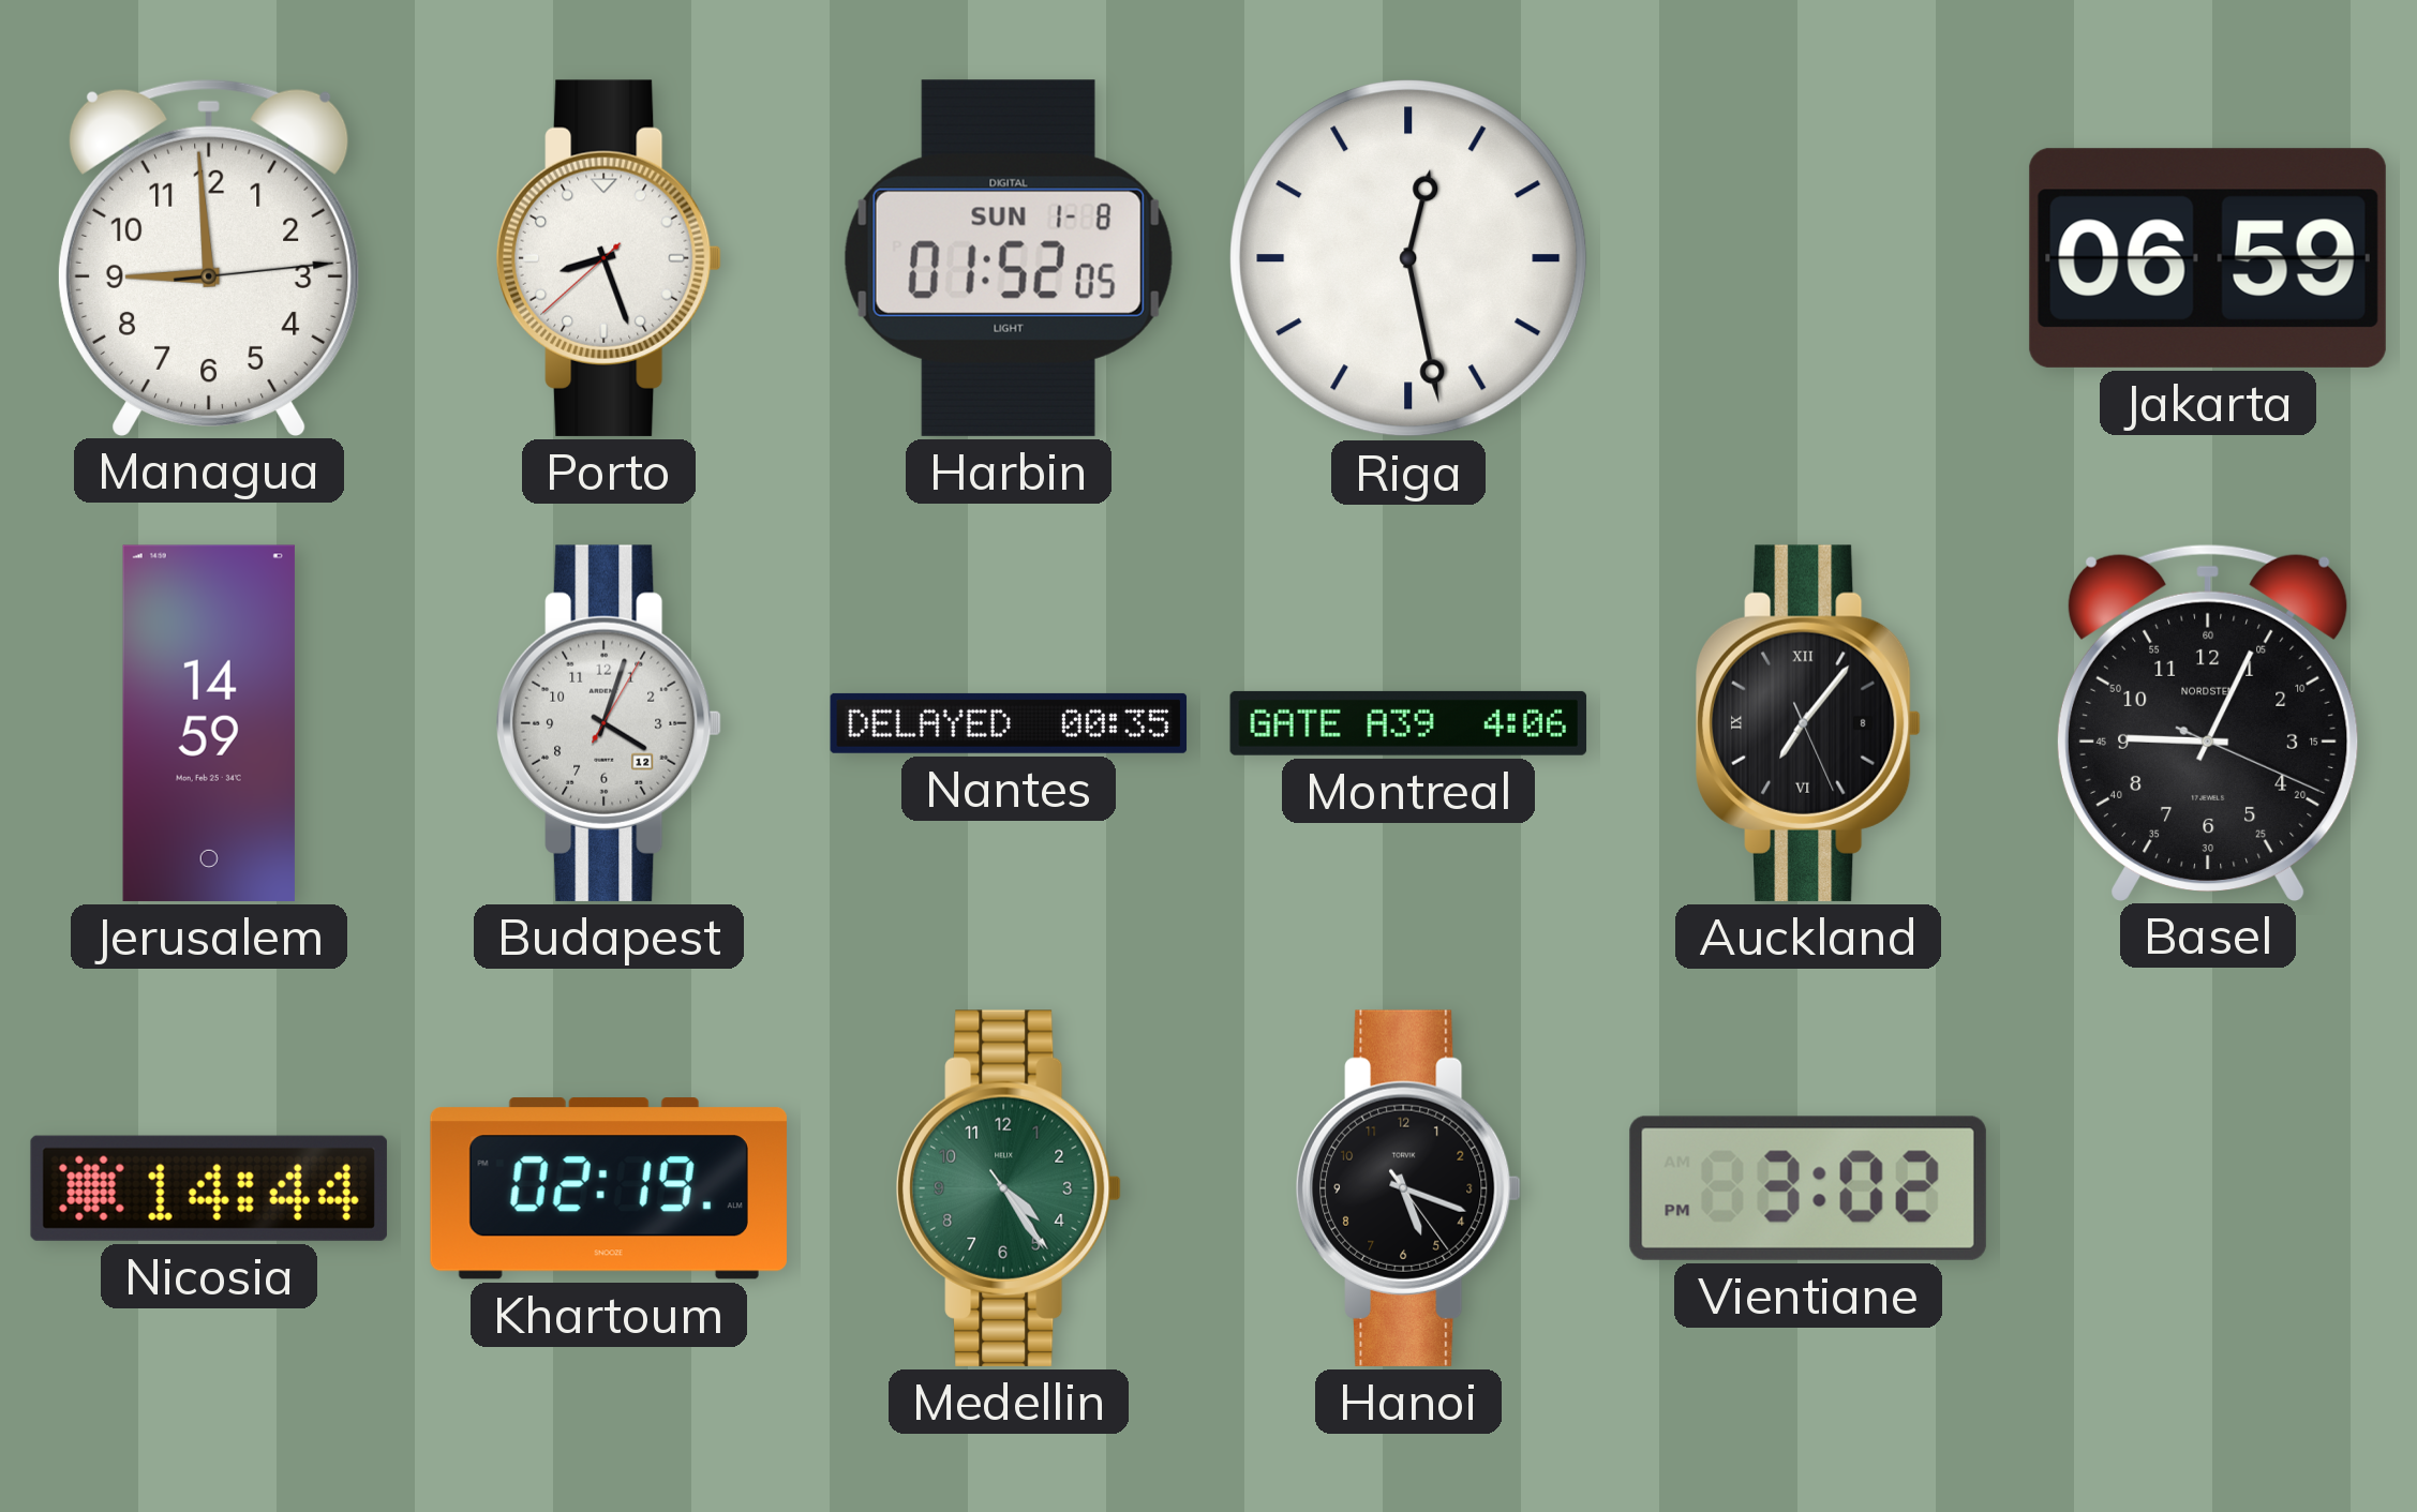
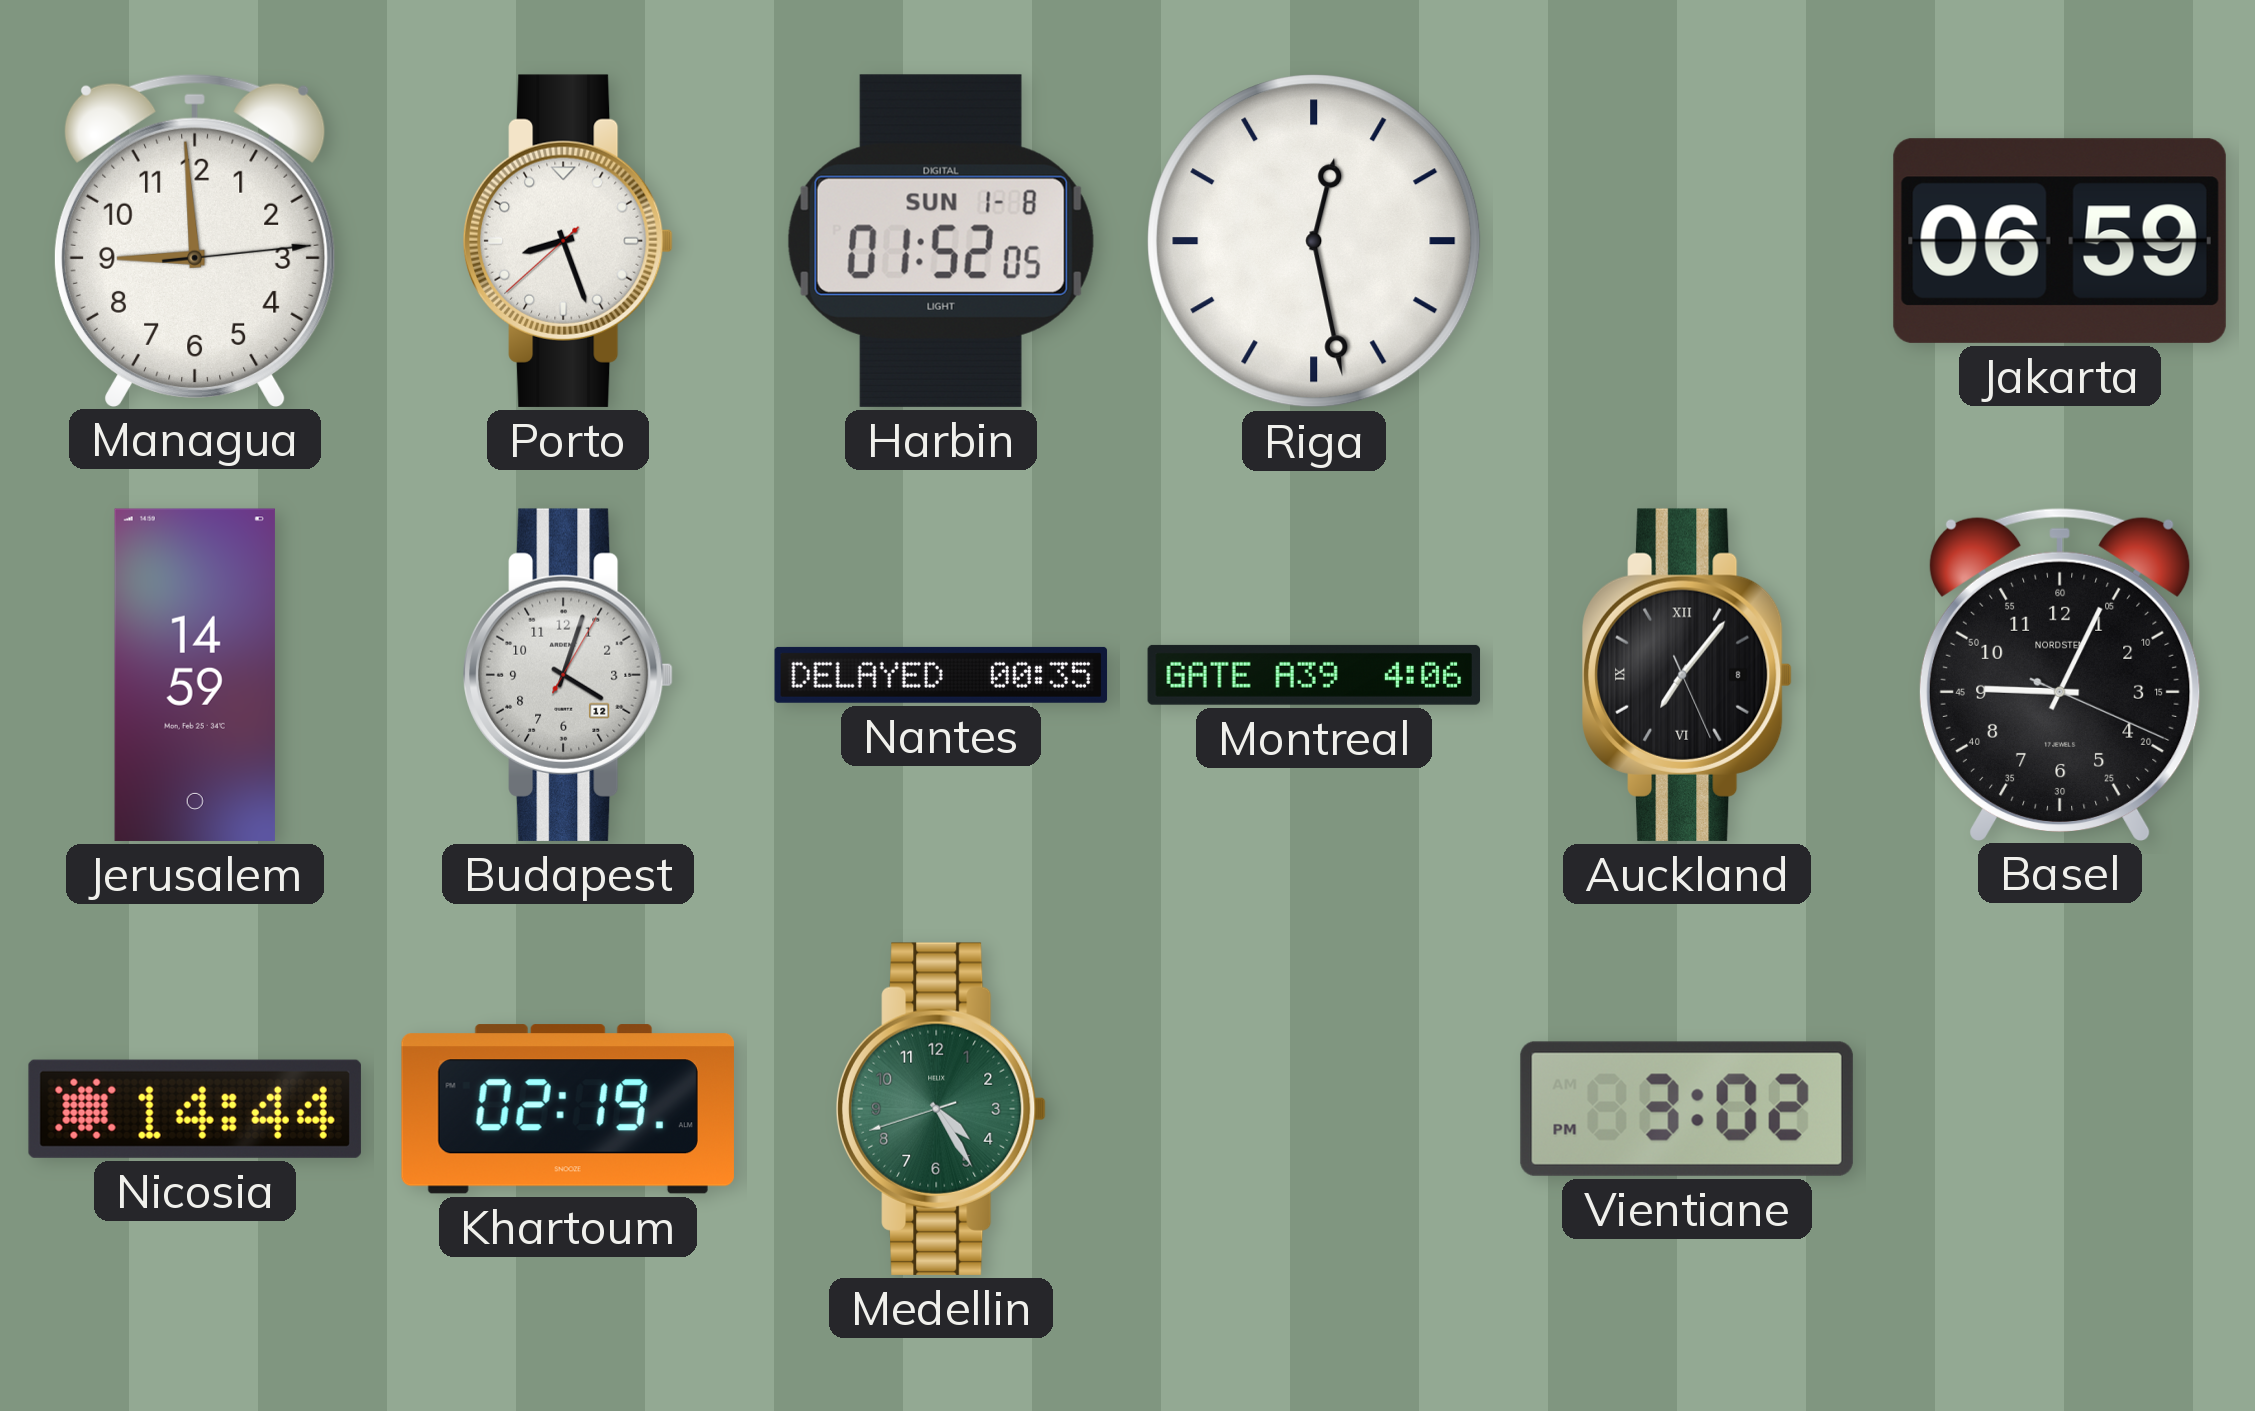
Medellin: 4:24:24 -> 4:24:42
Hanoi: 5:18 -> none
